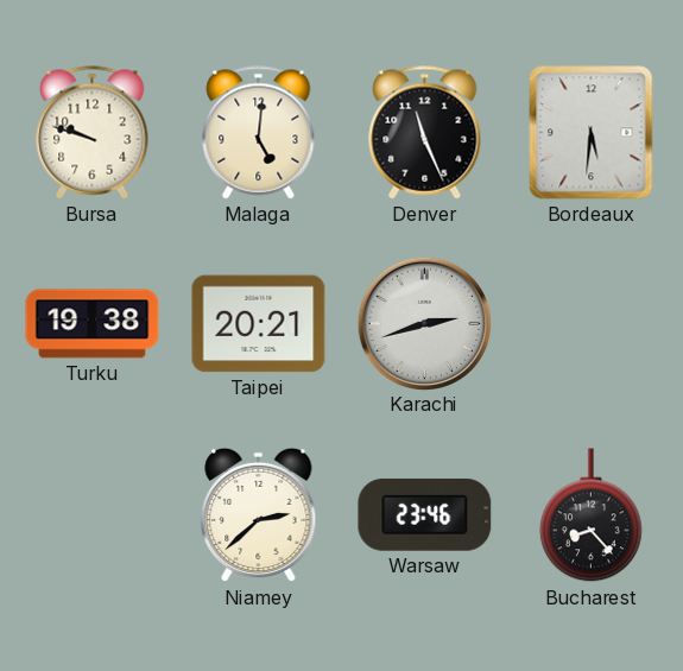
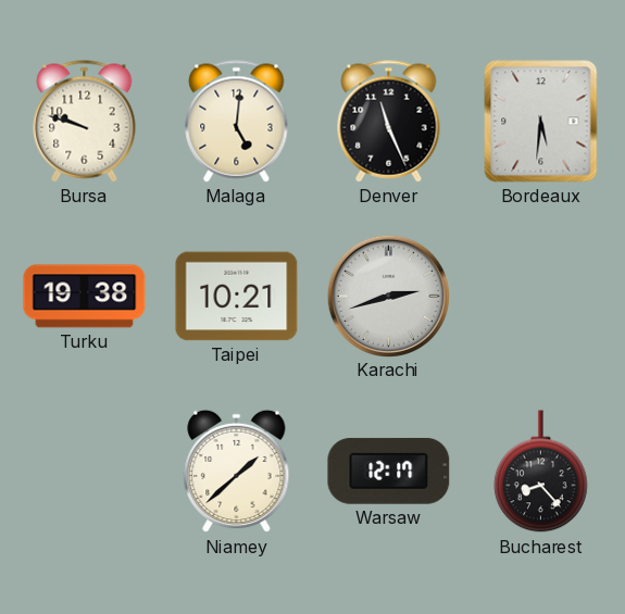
Taipei: 20:21 -> 10:21
Niamey: 2:38 -> 1:38
Warsaw: 23:46 -> 12:17
